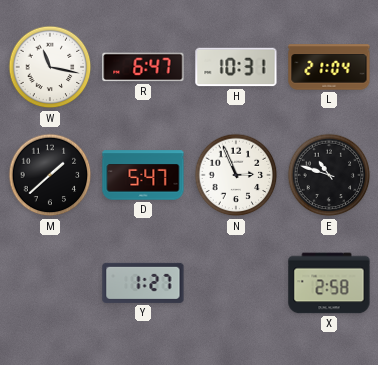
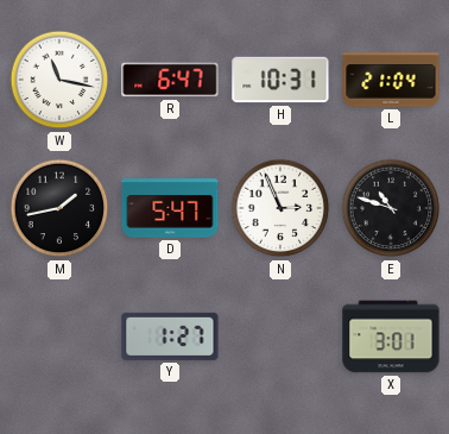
M: 1:38 -> 1:43
X: 2:58 -> 3:01
